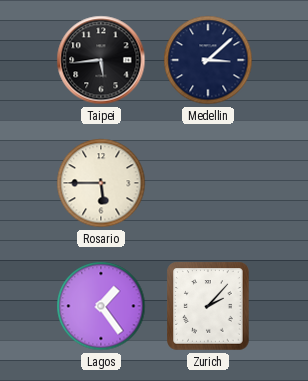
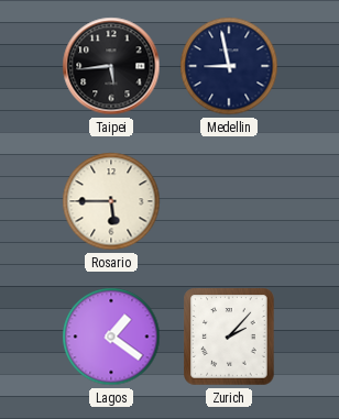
Medellin: 3:08 -> 8:58
Lagos: 1:24 -> 1:21
